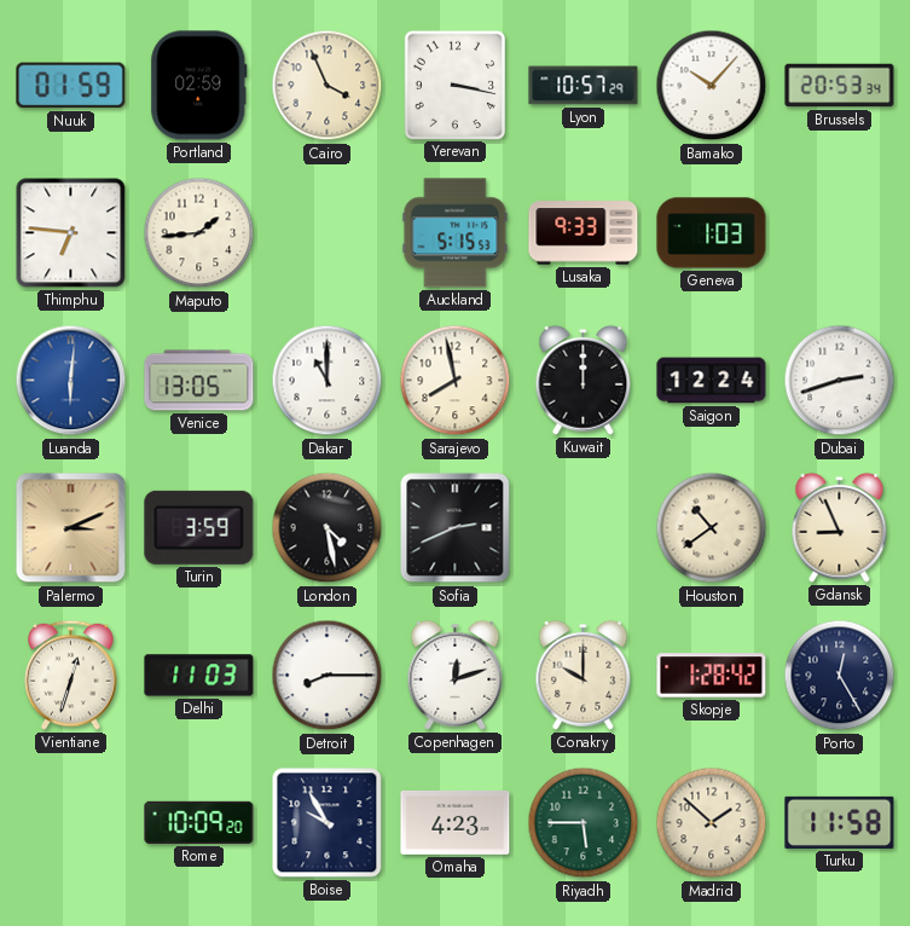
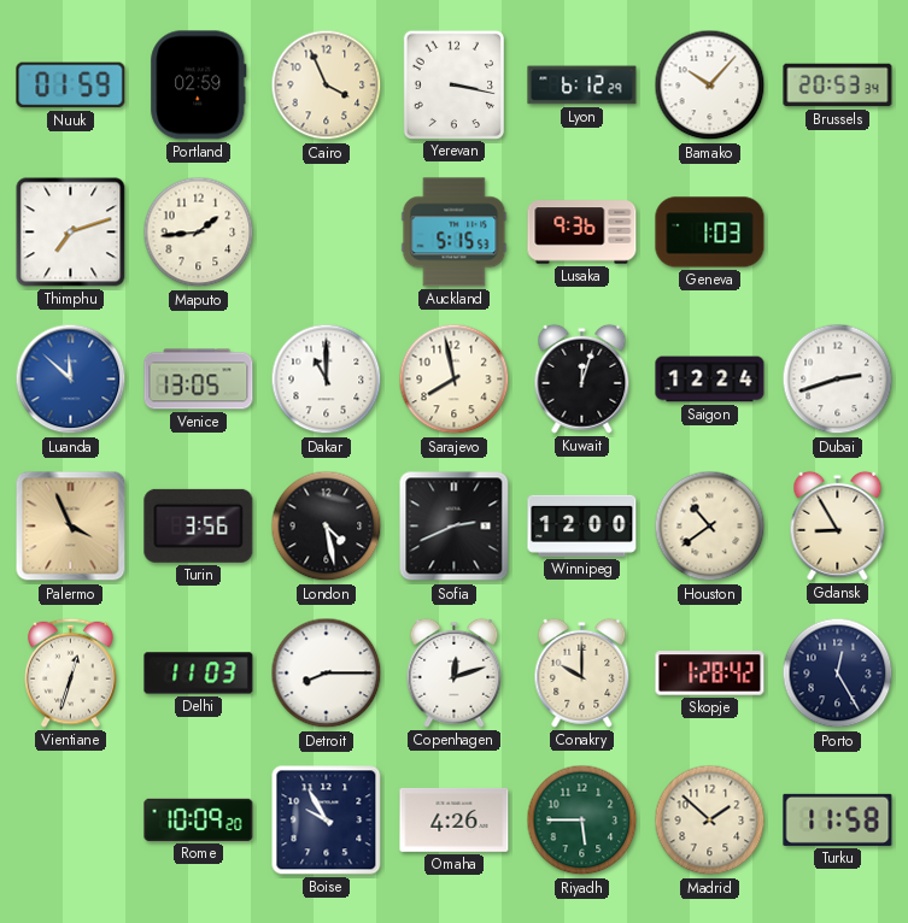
Lyon: 10:57 -> 6:12
Thimphu: 6:46 -> 7:12
Lusaka: 9:33 -> 9:36
Luanda: 6:01 -> 11:52
Kuwait: 12:00 -> 12:03
Palermo: 3:11 -> 3:56
Turin: 3:59 -> 3:56
Winnipeg: none -> 12:00
Gdansk: 8:56 -> 8:55
Omaha: 4:23 -> 4:26
